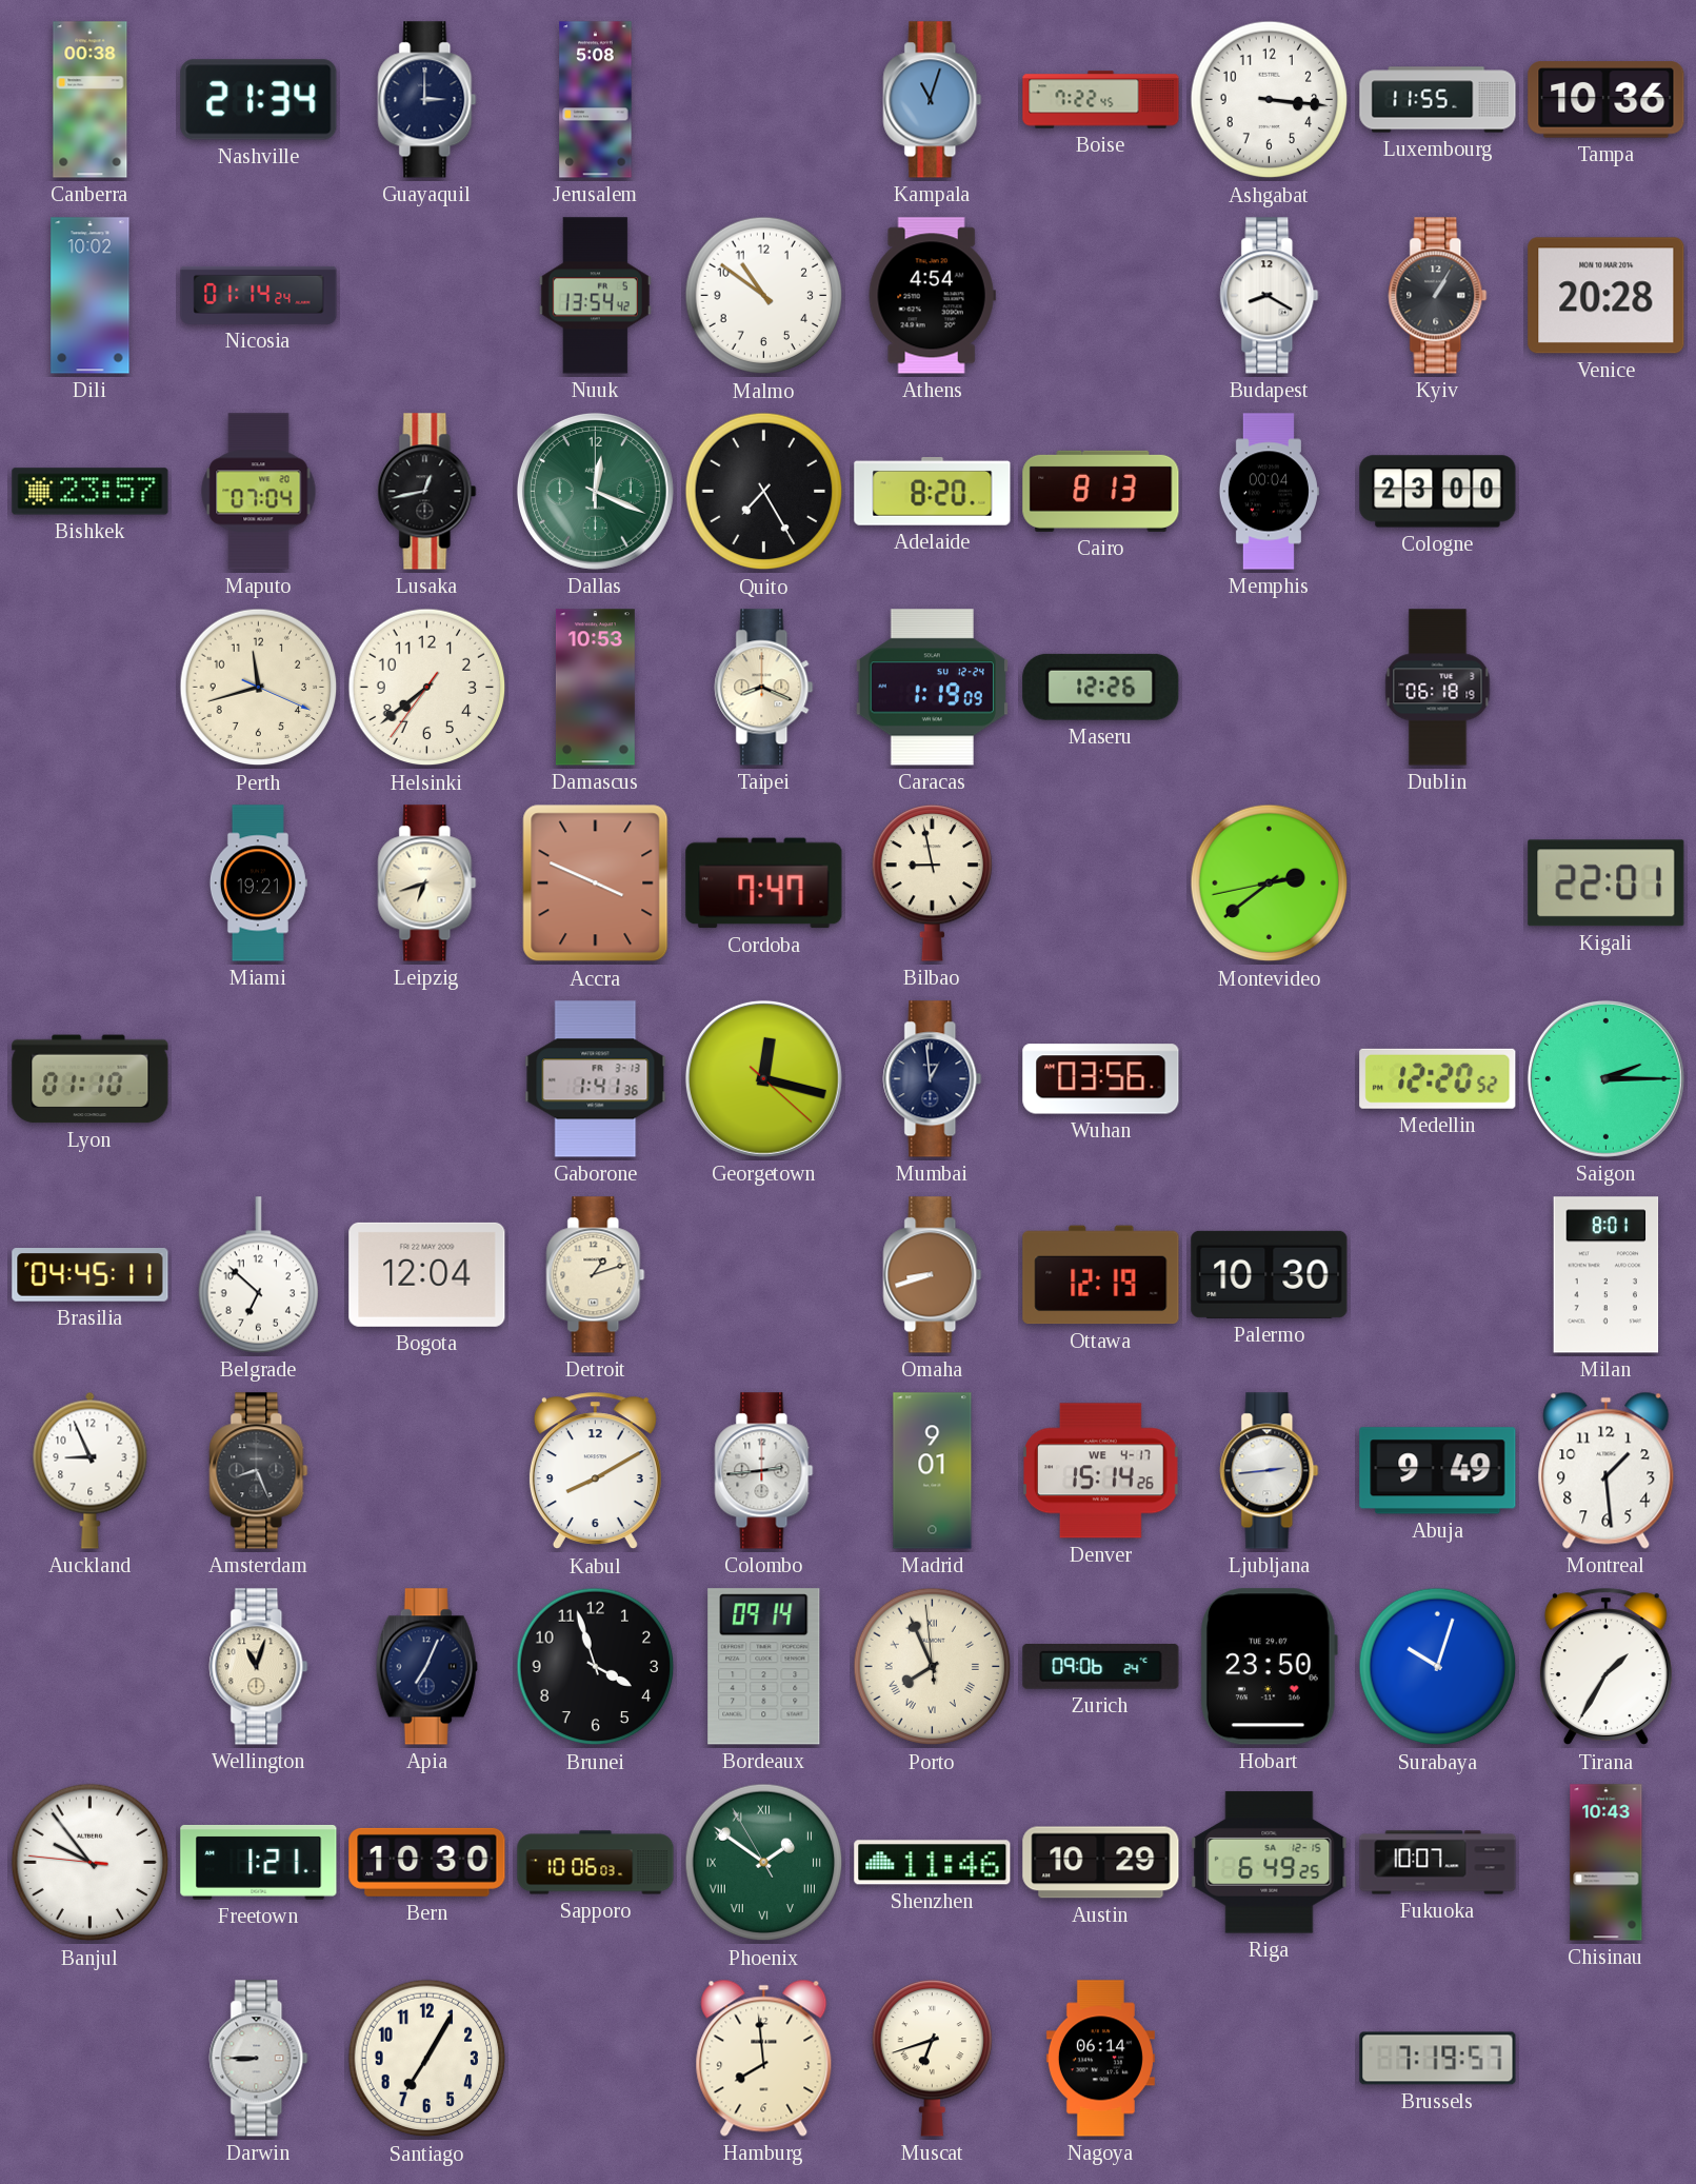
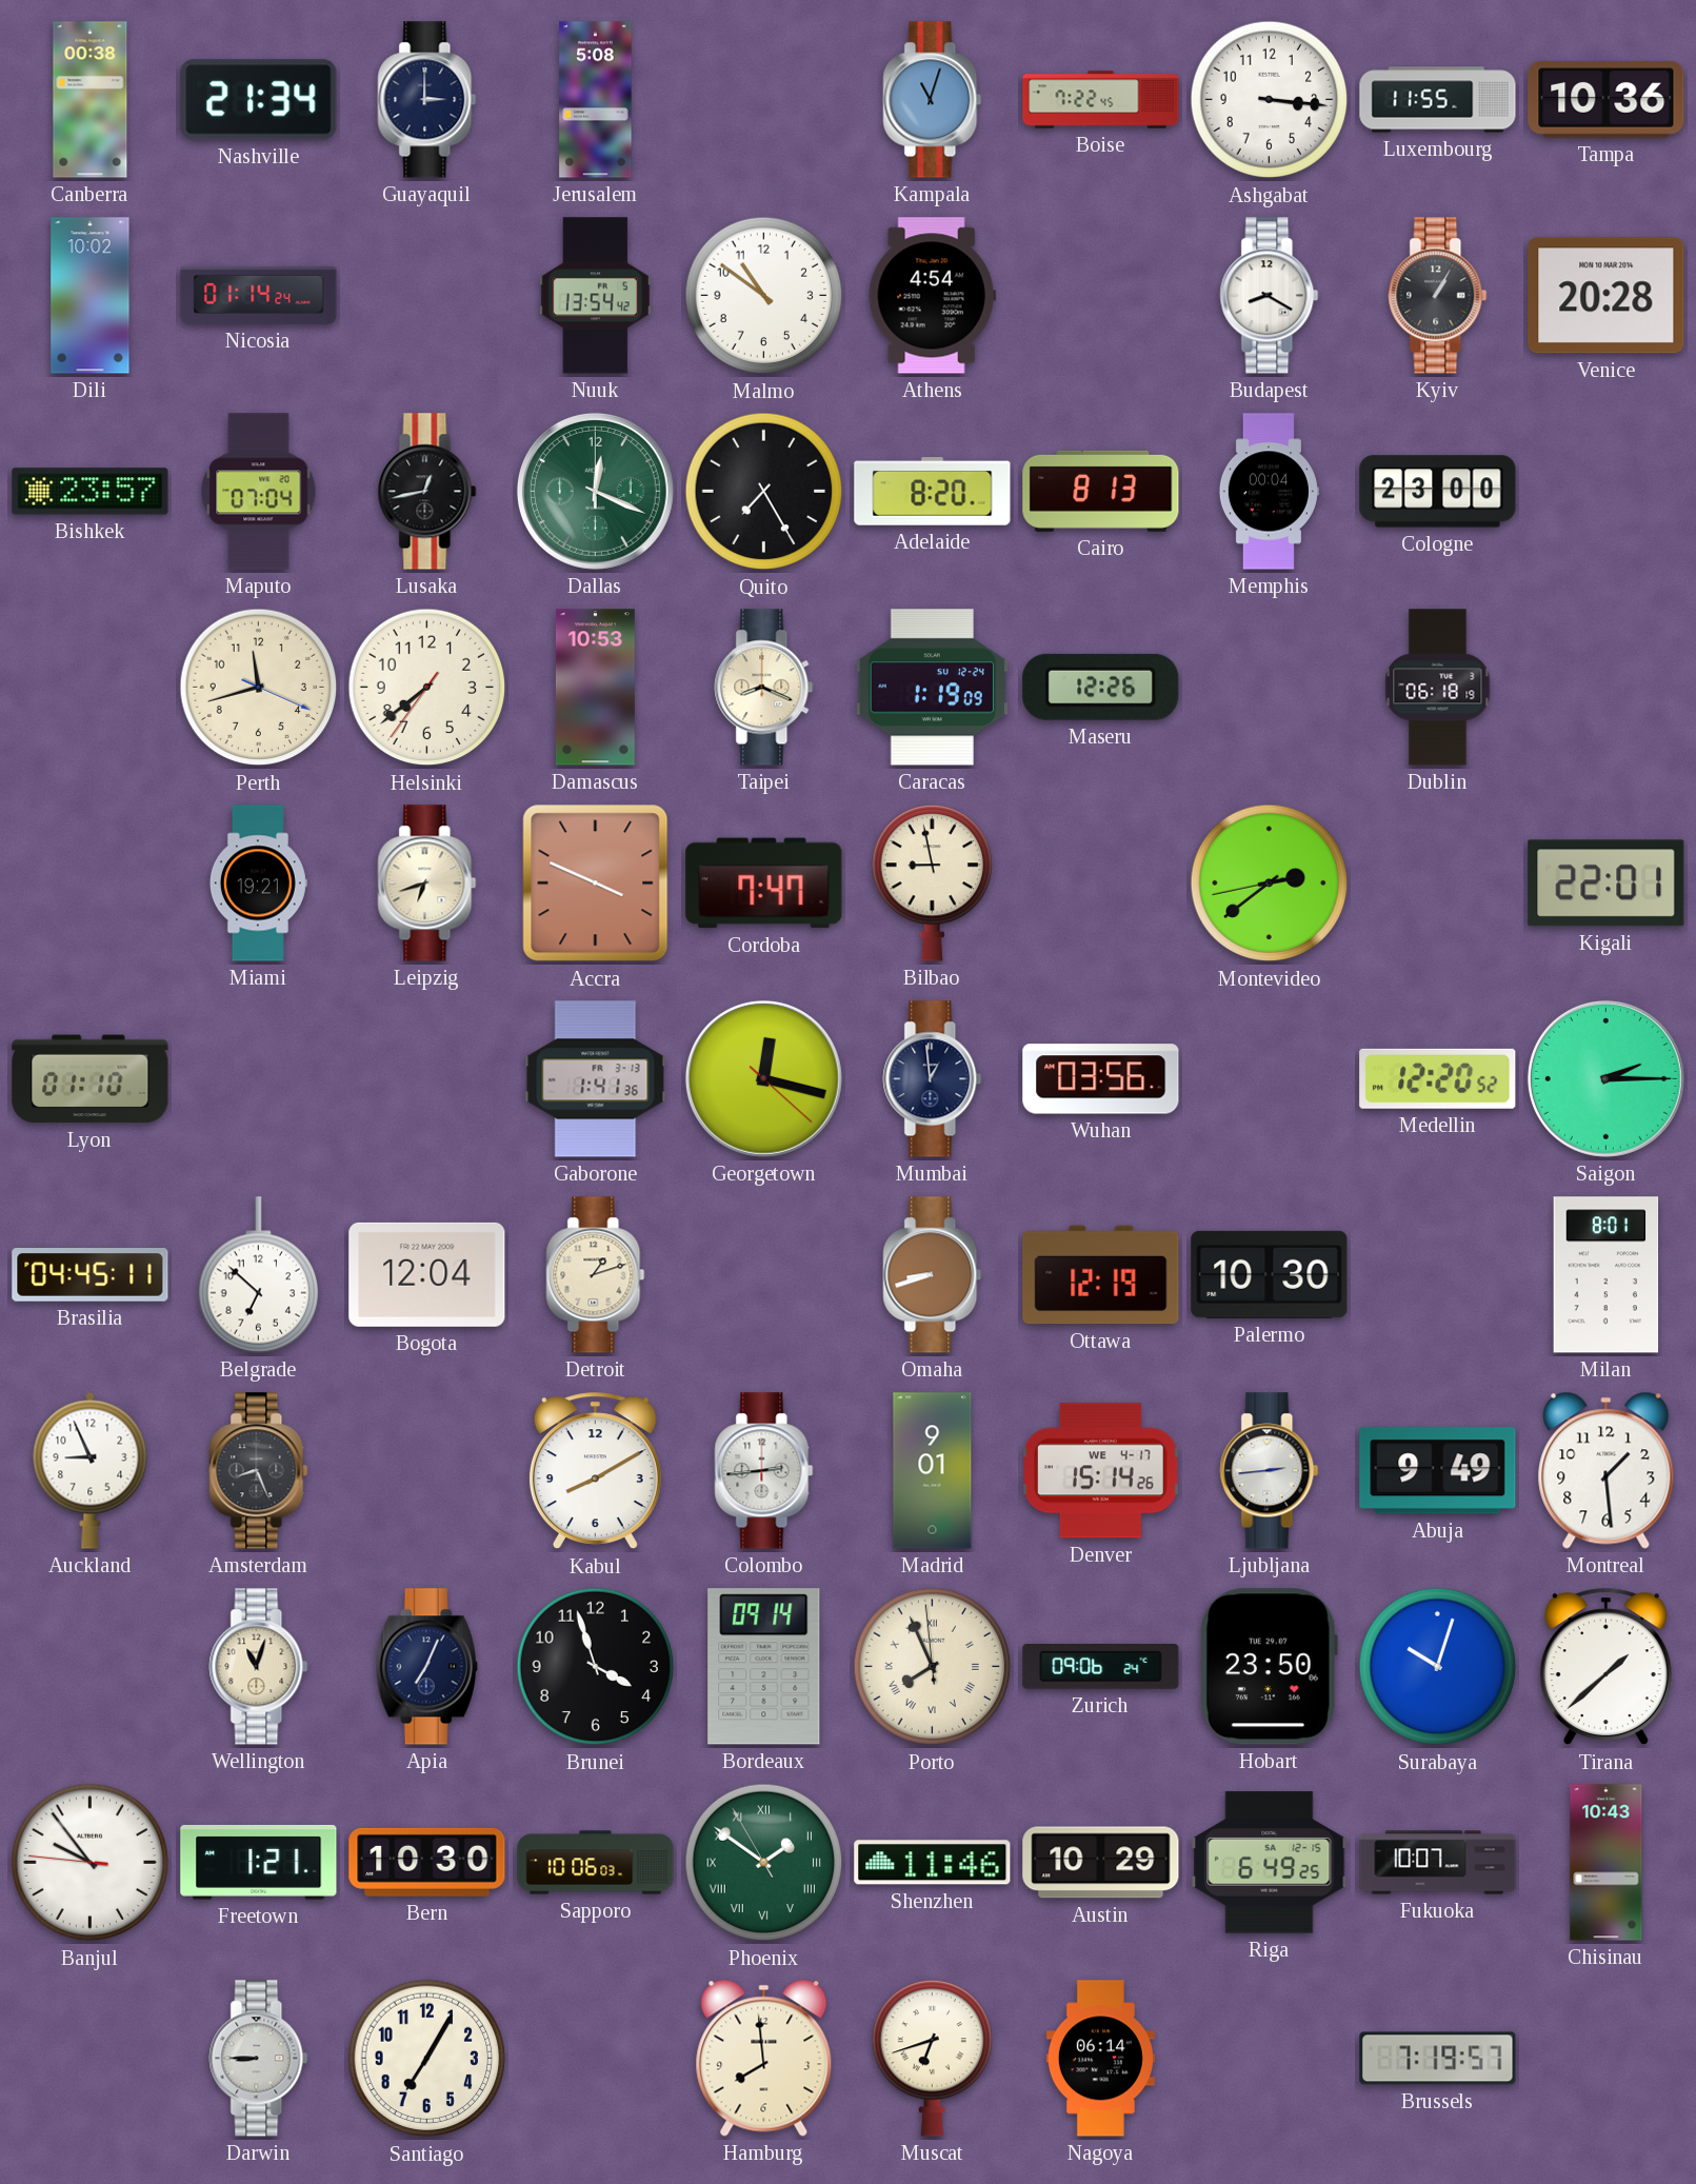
Tirana: 1:35 -> 1:38
